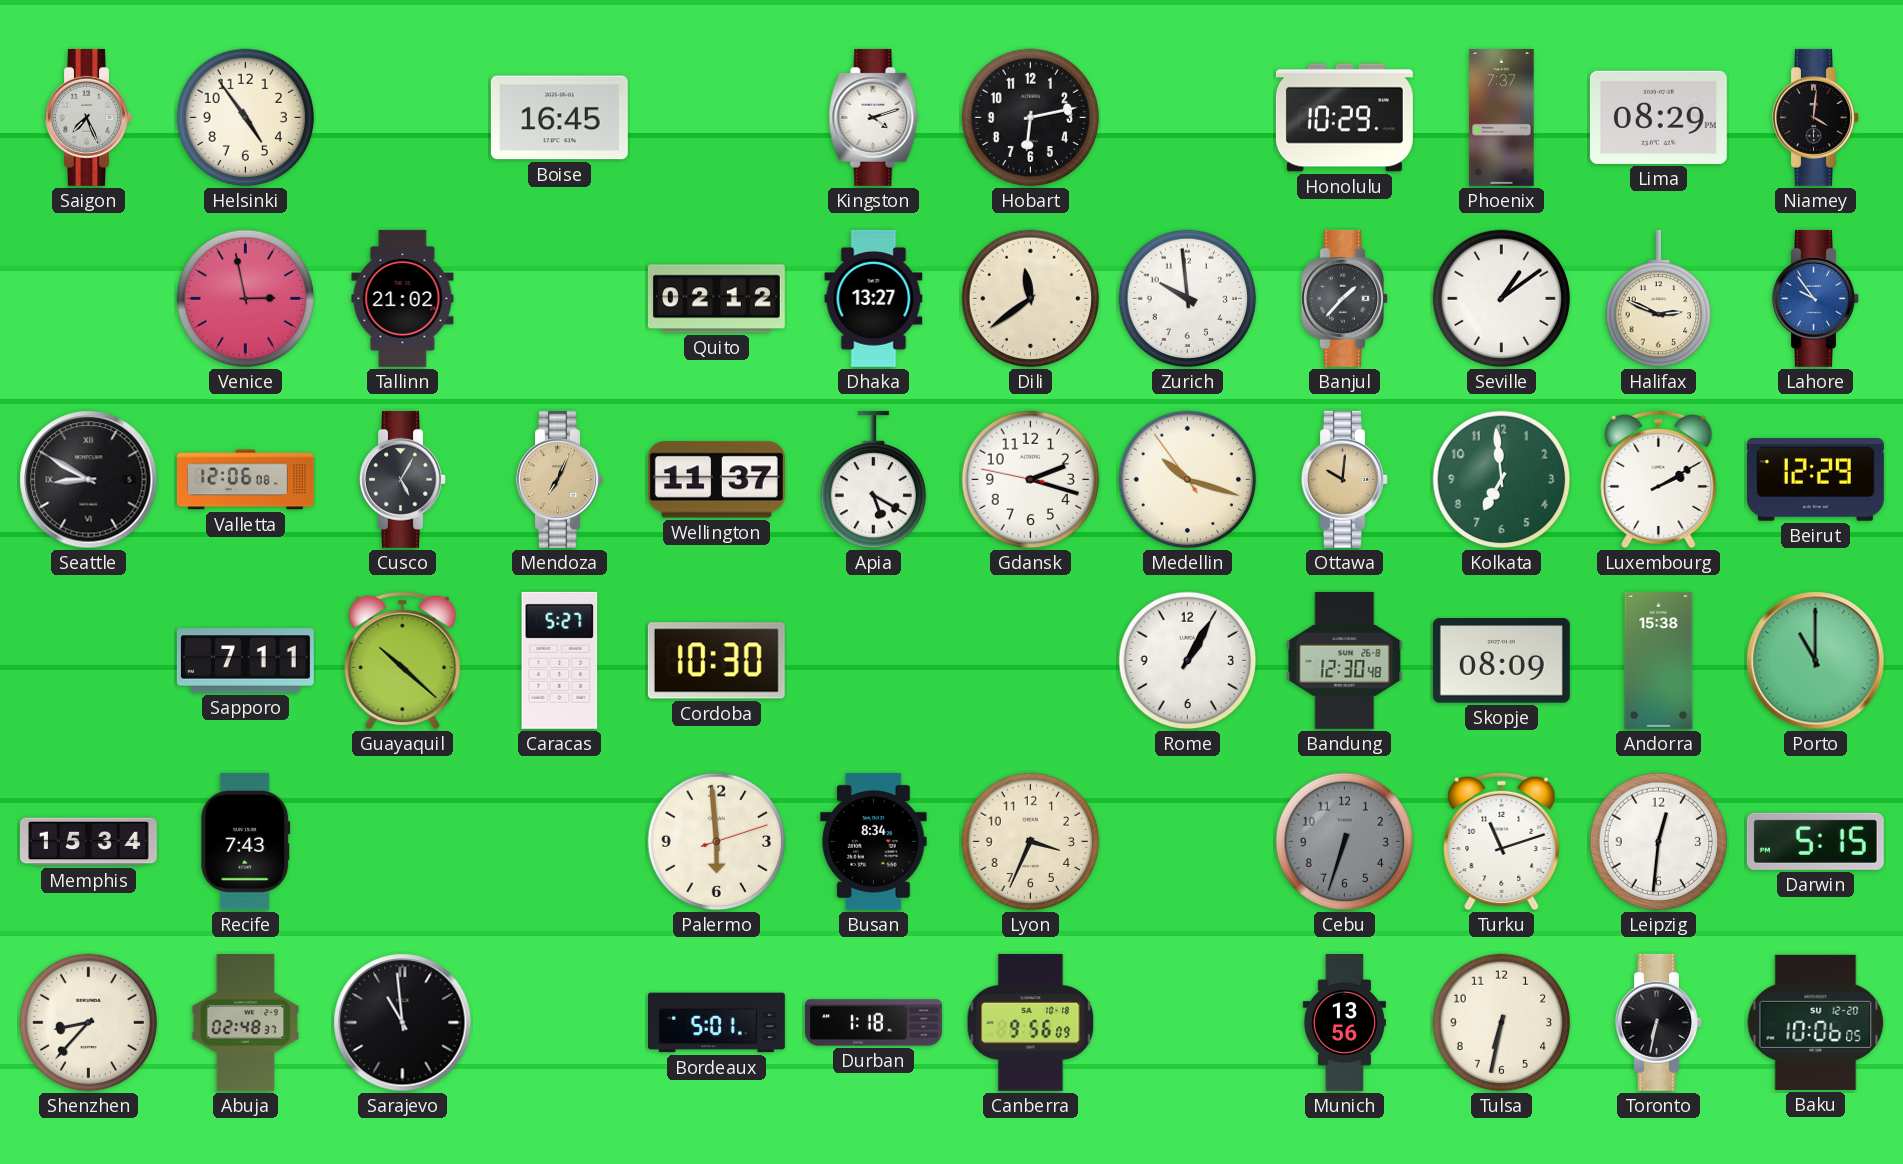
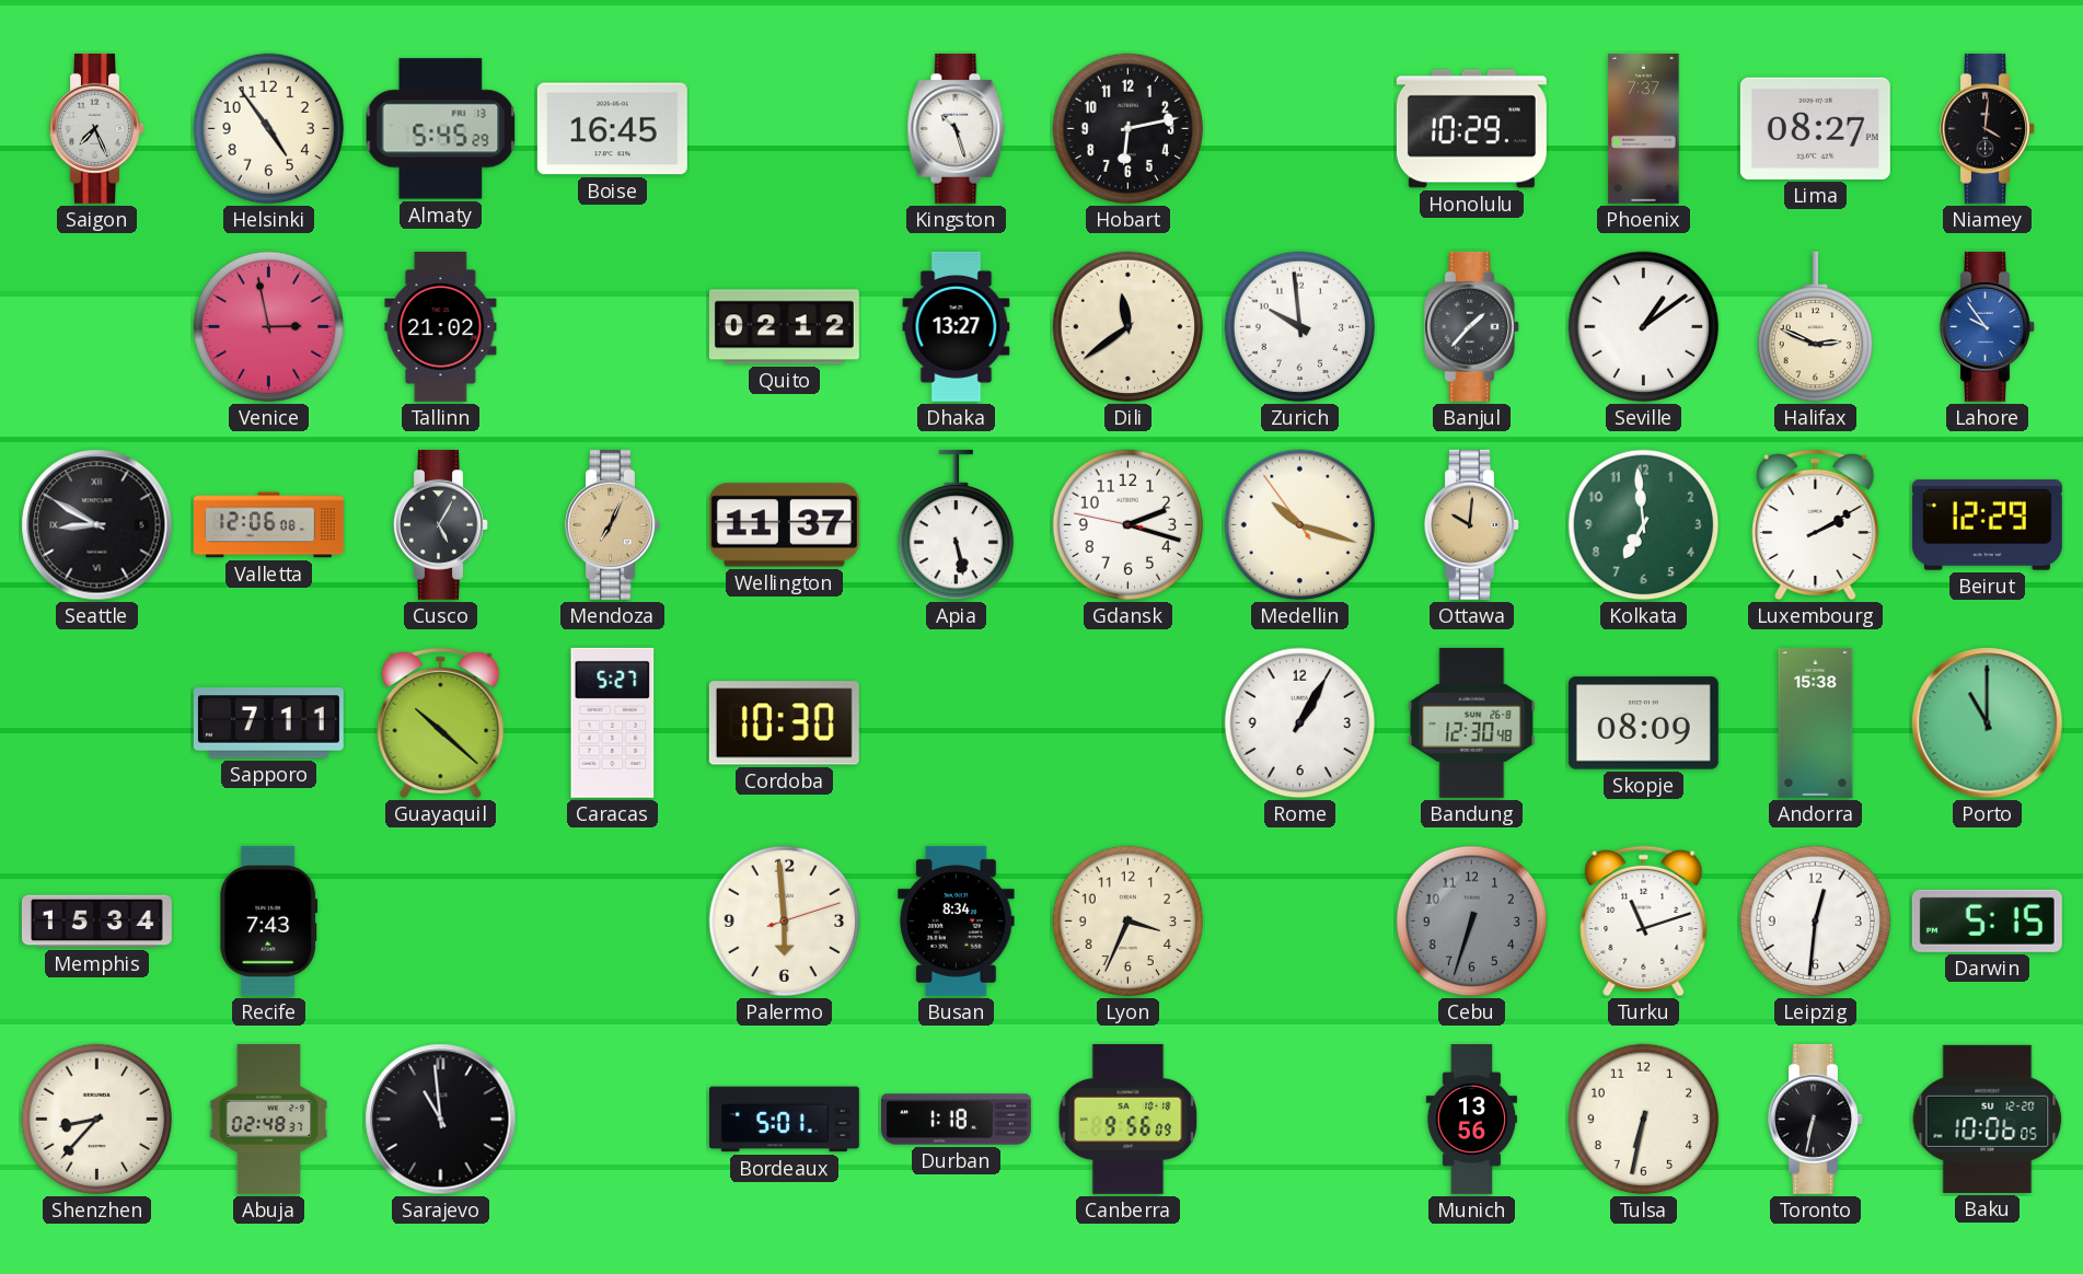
Almaty: none -> 5:45
Kingston: 4:12 -> 10:27
Lima: 08:29 -> 08:27
Apia: 5:20 -> 5:28
